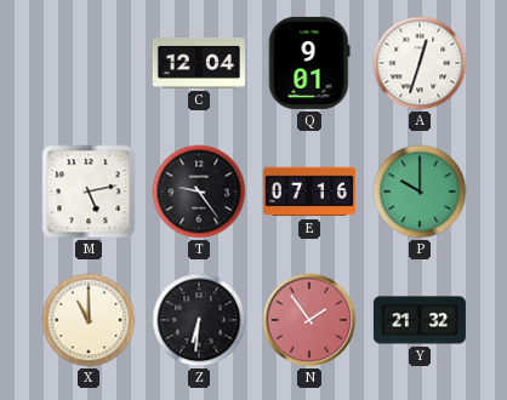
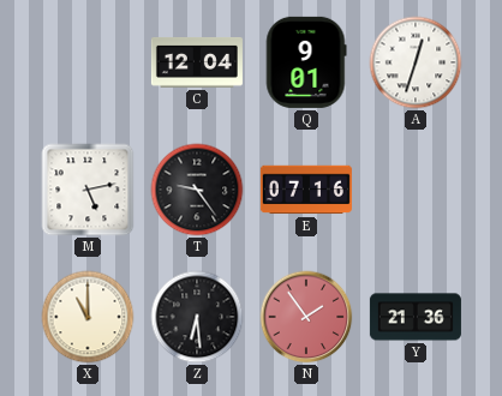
P: 10:00 -> none
Z: 6:31 -> 6:29
Y: 21:32 -> 21:36
